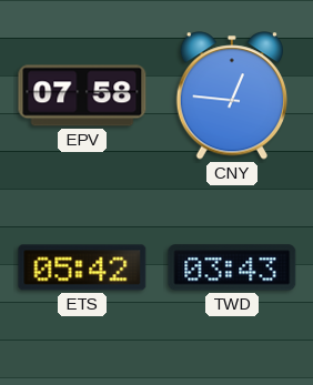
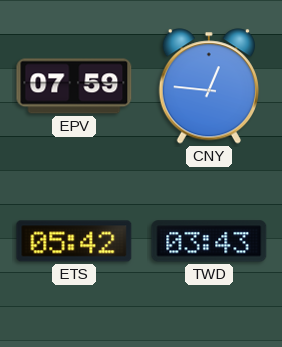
EPV: 07:58 -> 07:59
